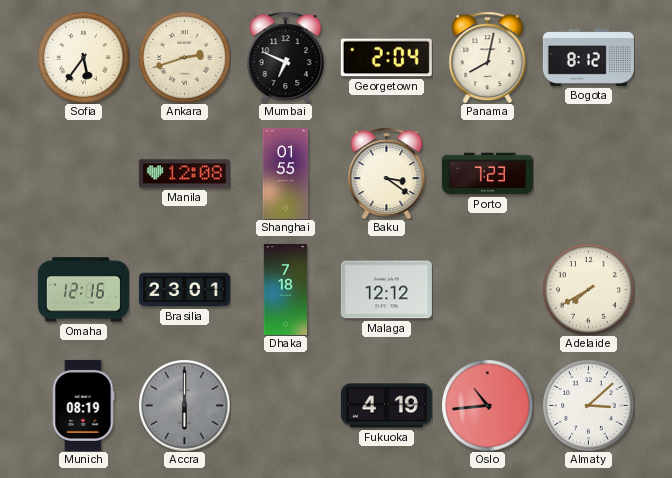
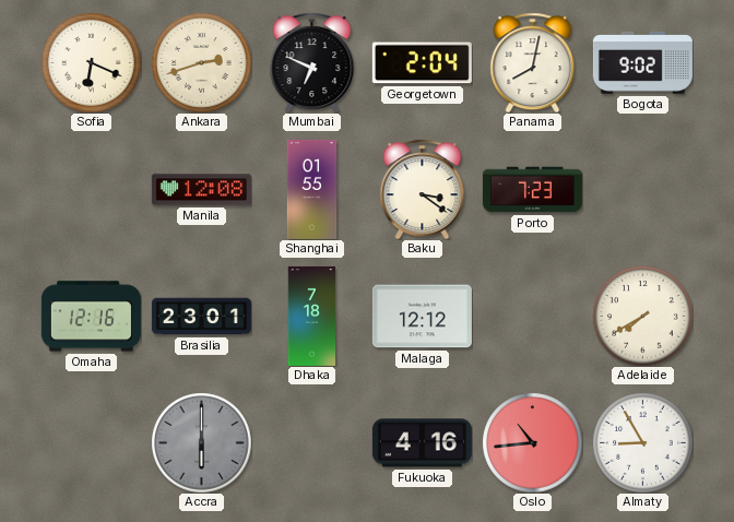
Sofia: 5:36 -> 6:19
Bogota: 8:12 -> 9:02
Munich: 08:19 -> none
Fukuoka: 4:19 -> 4:16
Almaty: 3:08 -> 8:55
